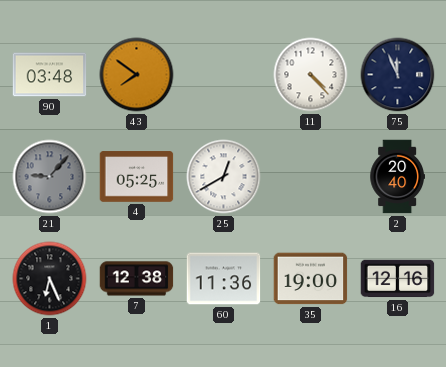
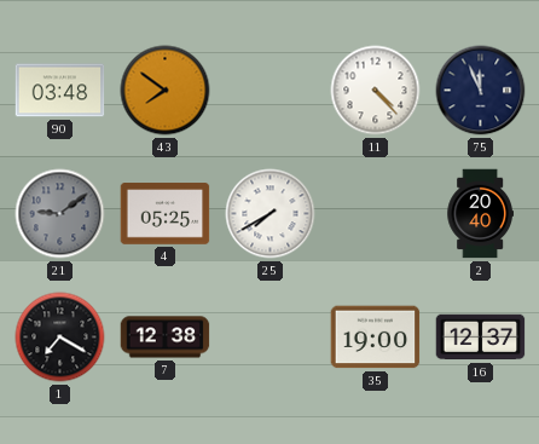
21: 9:07 -> 9:09
25: 12:40 -> 7:40
1: 6:26 -> 7:20
60: 11:36 -> none
16: 12:16 -> 12:37
